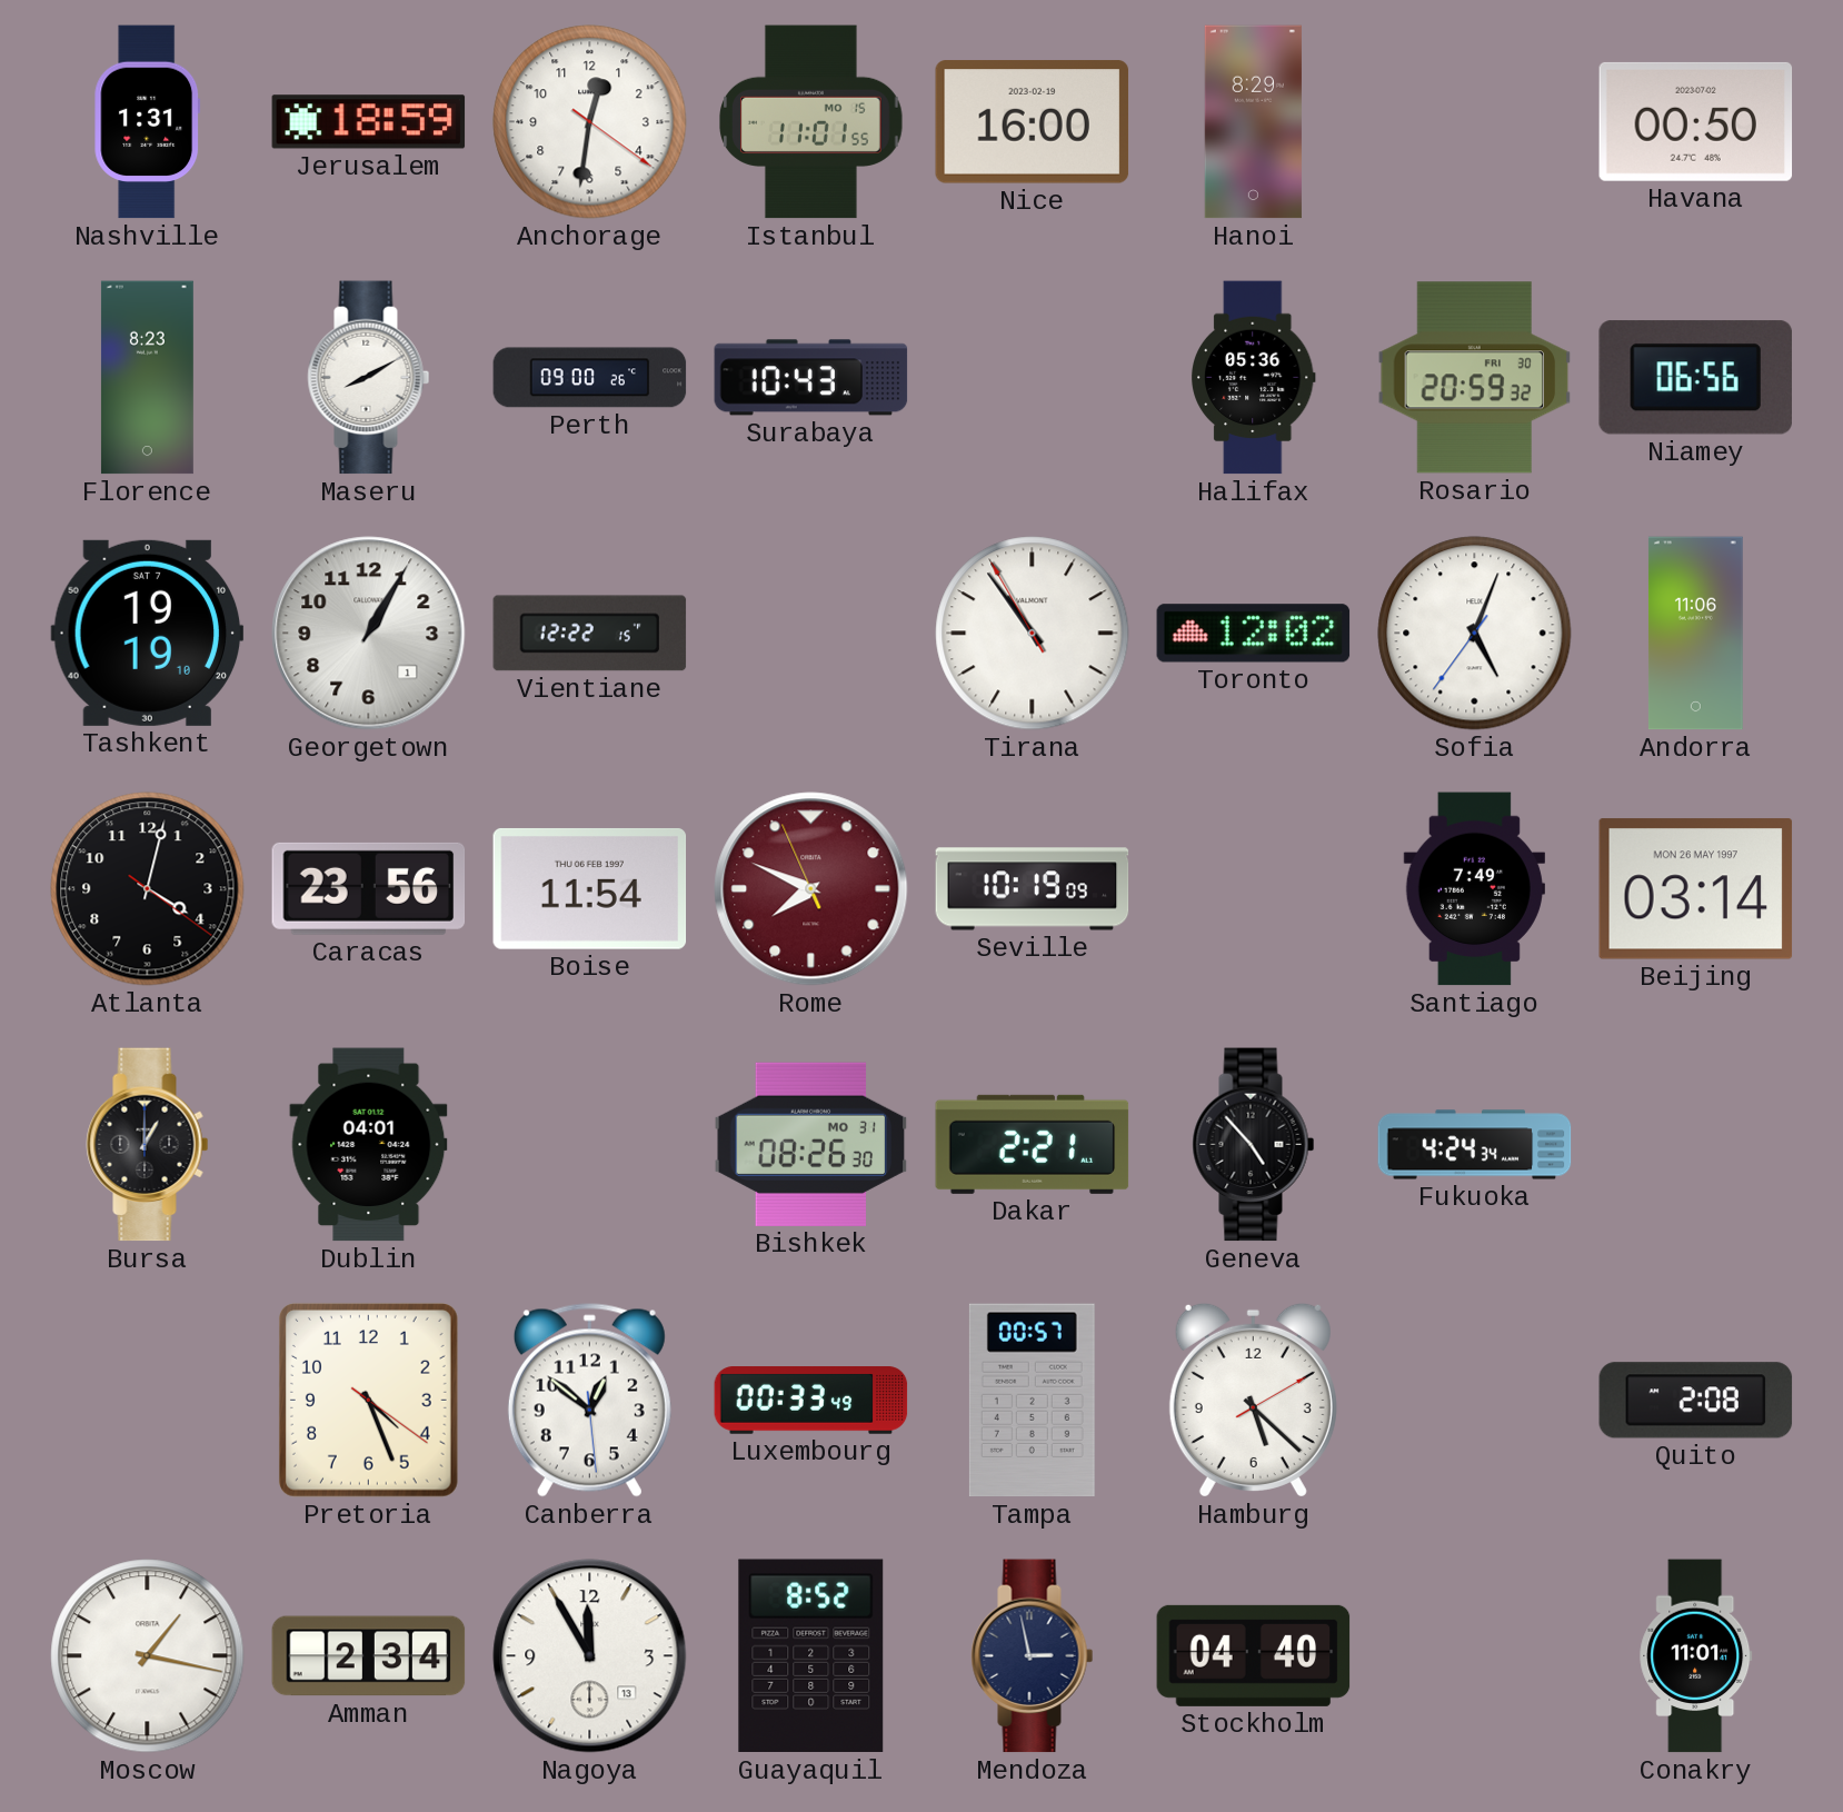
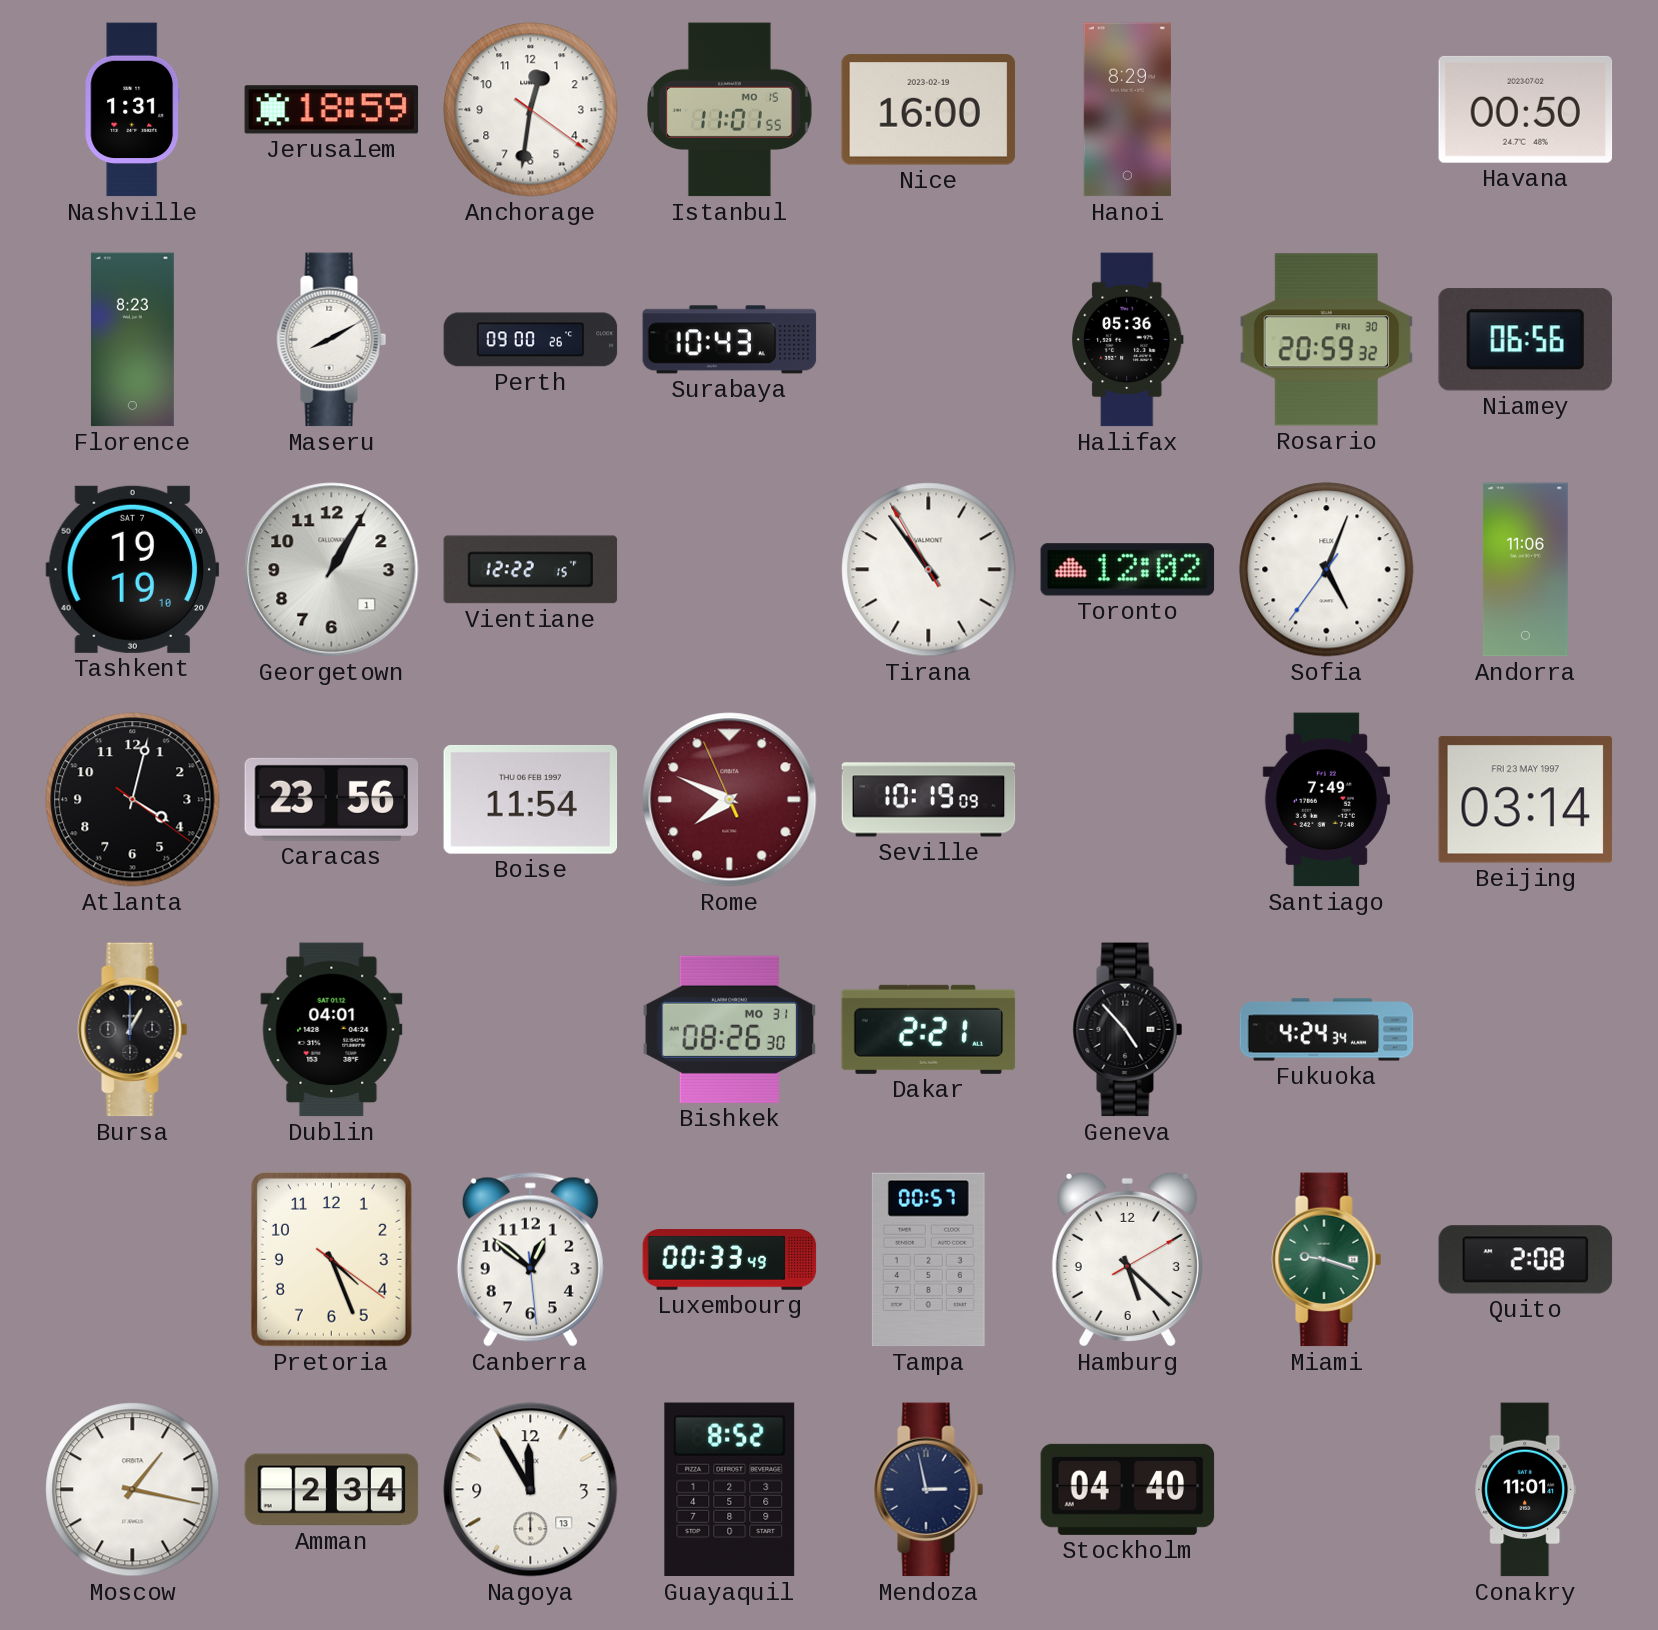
Beijing date: MON 26 MAY 1997 -> FRI 23 MAY 1997
Miami: none -> 9:18
